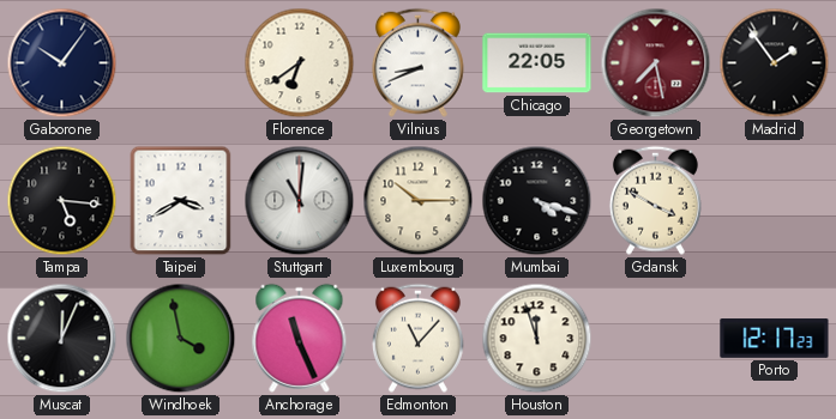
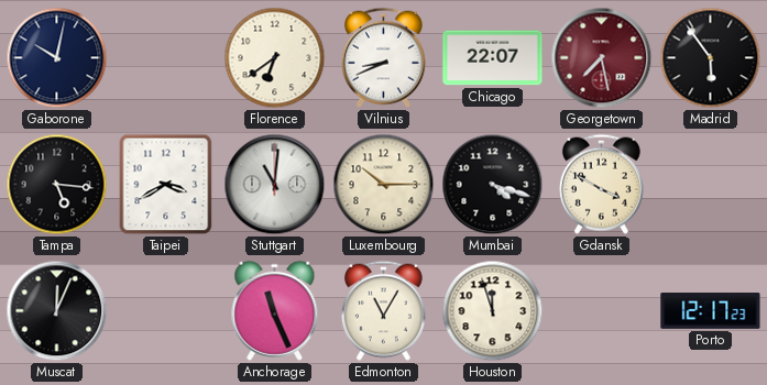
Gaborone: 10:06 -> 10:02
Chicago: 22:05 -> 22:07
Madrid: 1:54 -> 5:54
Windhoek: 3:58 -> none
Edmonton: 11:07 -> 11:05
